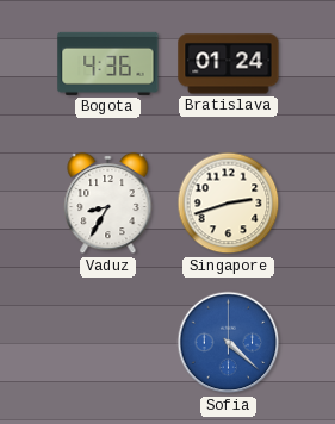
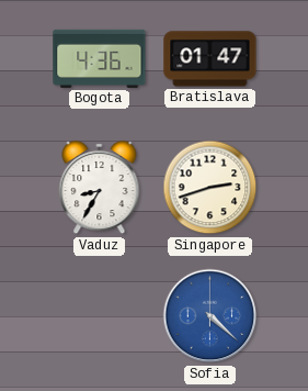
Bratislava: 01:24 -> 01:47
